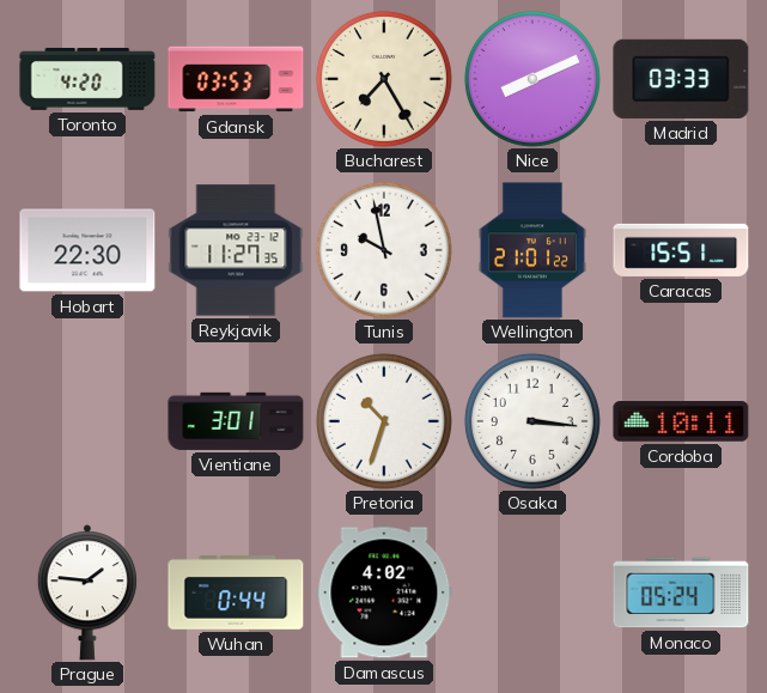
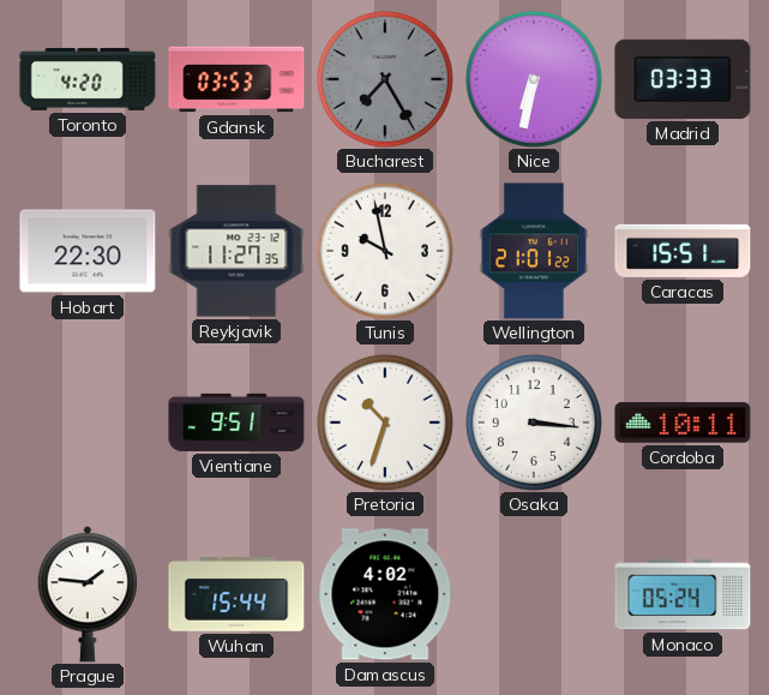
Bucharest dial: cream -> grey
Nice: 8:11 -> 6:32
Vientiane: 3:01 -> 9:51
Wuhan: 0:44 -> 15:44
